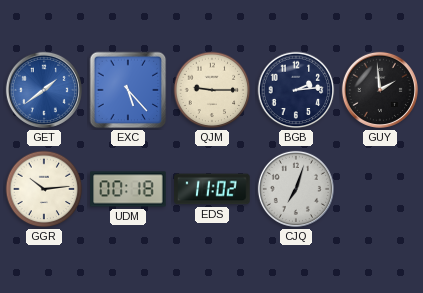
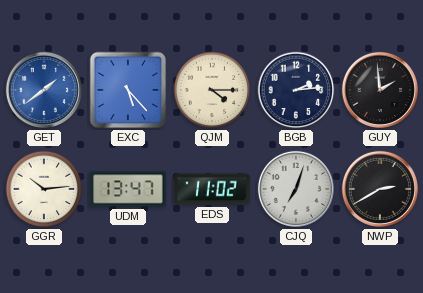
QJM: 9:15 -> 4:15
UDM: 00:18 -> 13:47
NWP: none -> 2:40
